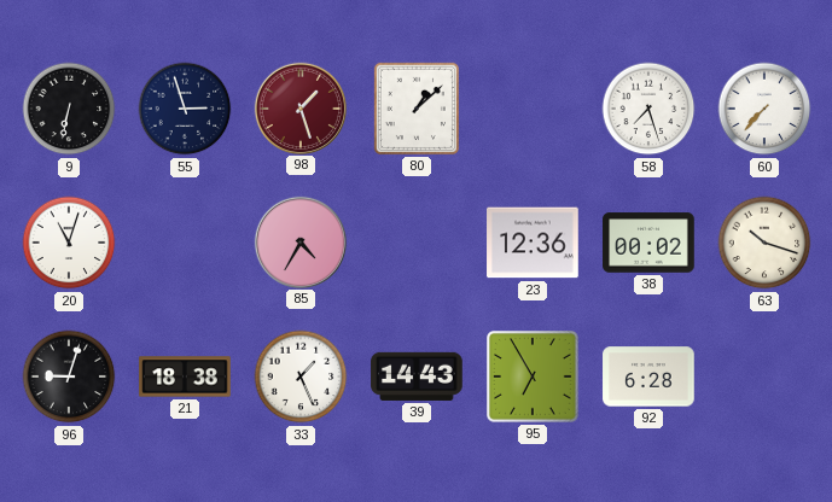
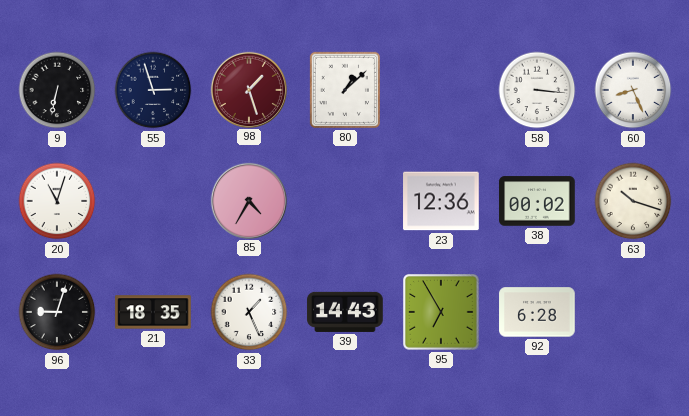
58: 7:27 -> 3:16
60: 7:37 -> 8:26
21: 18:38 -> 18:35
